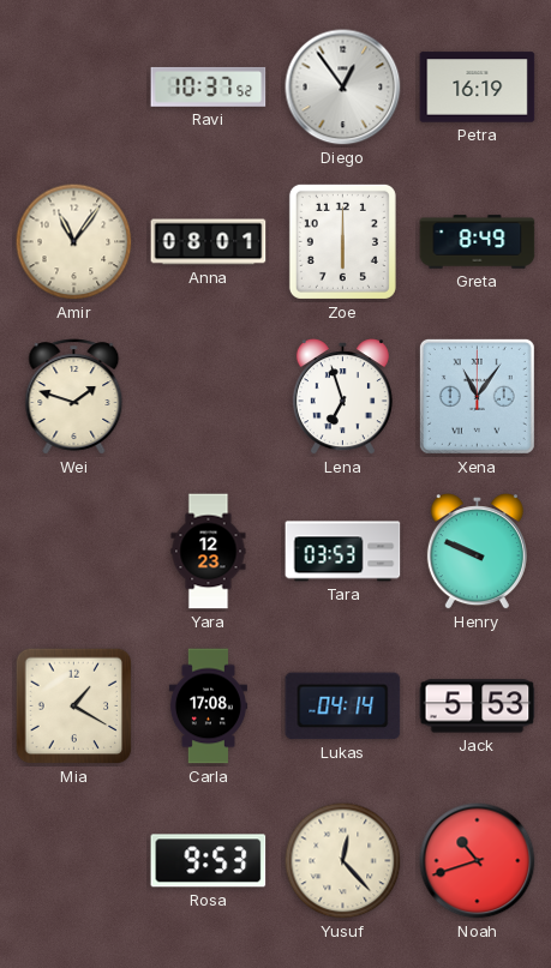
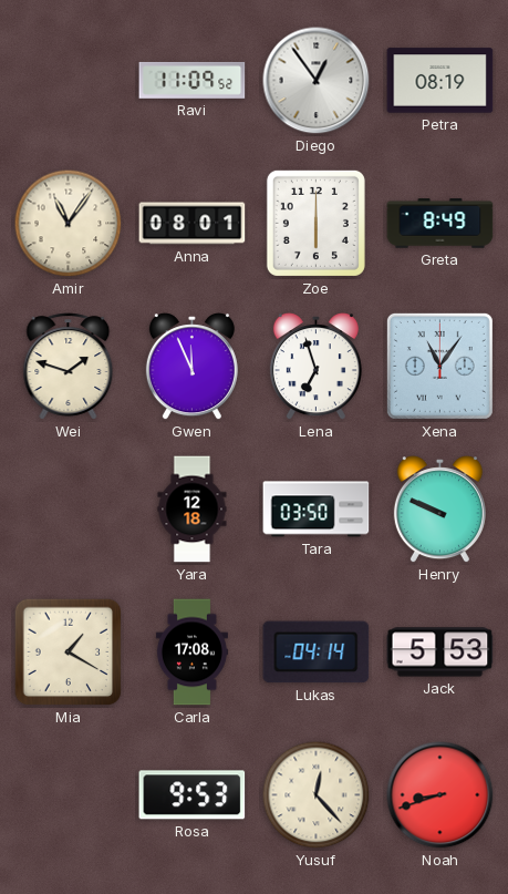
Ravi: 10:37 -> 11:09
Petra: 16:19 -> 08:19
Gwen: none -> 11:56
Yara: 12:23 -> 12:18
Tara: 03:53 -> 03:50
Noah: 10:42 -> 8:42
